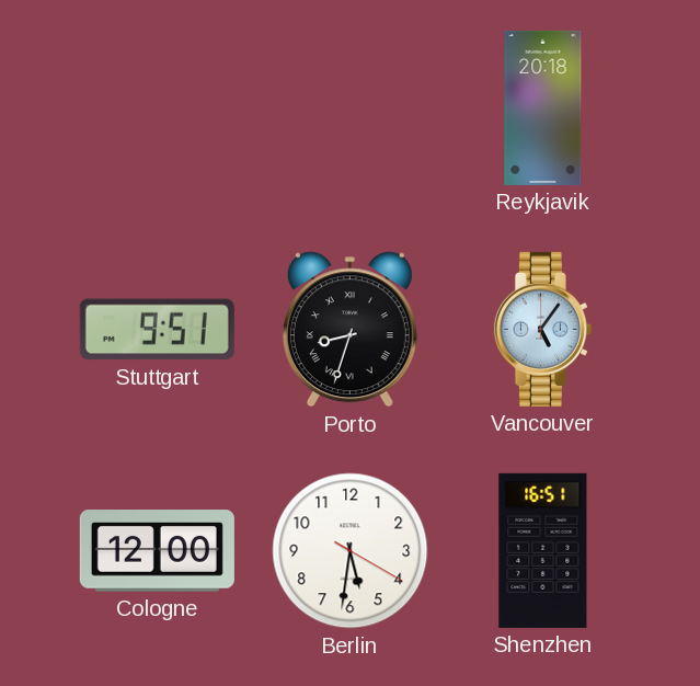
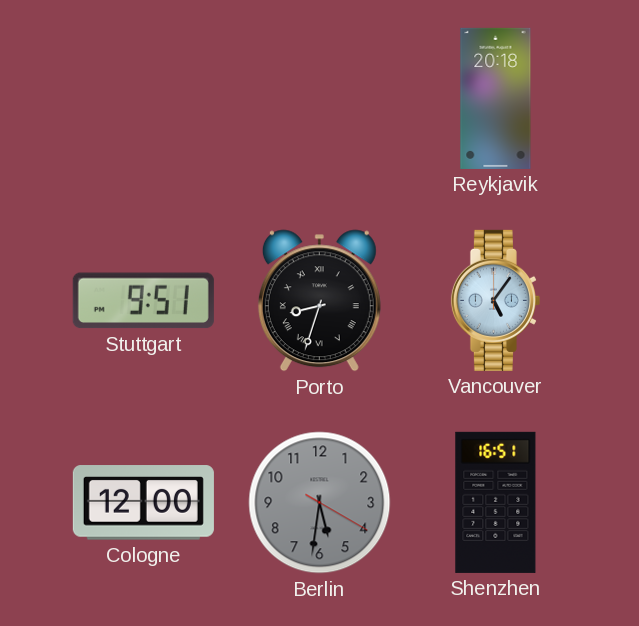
Berlin dial: white -> grey
